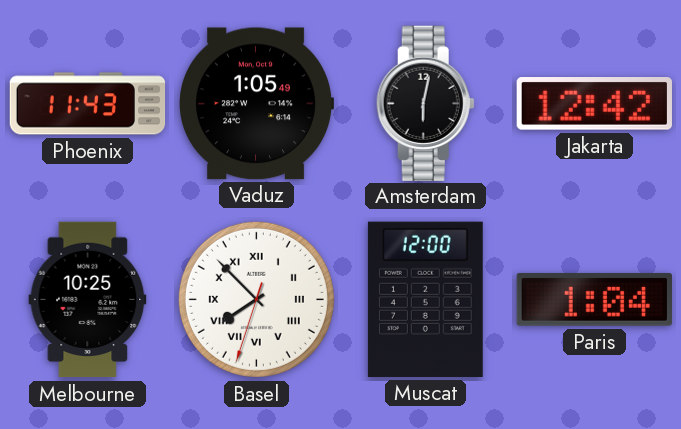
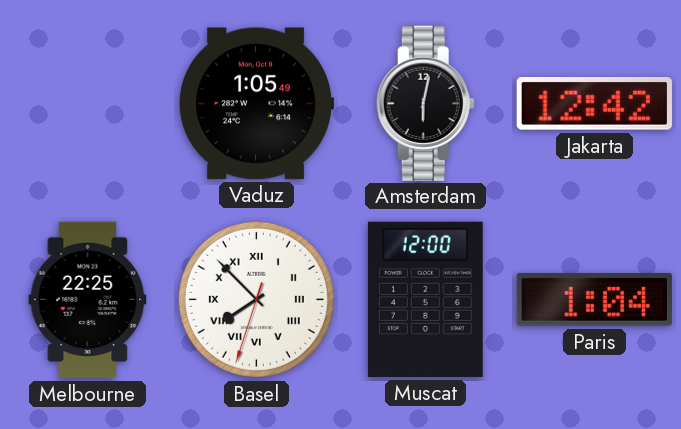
Phoenix: 11:43 -> none
Melbourne: 10:25 -> 22:25
